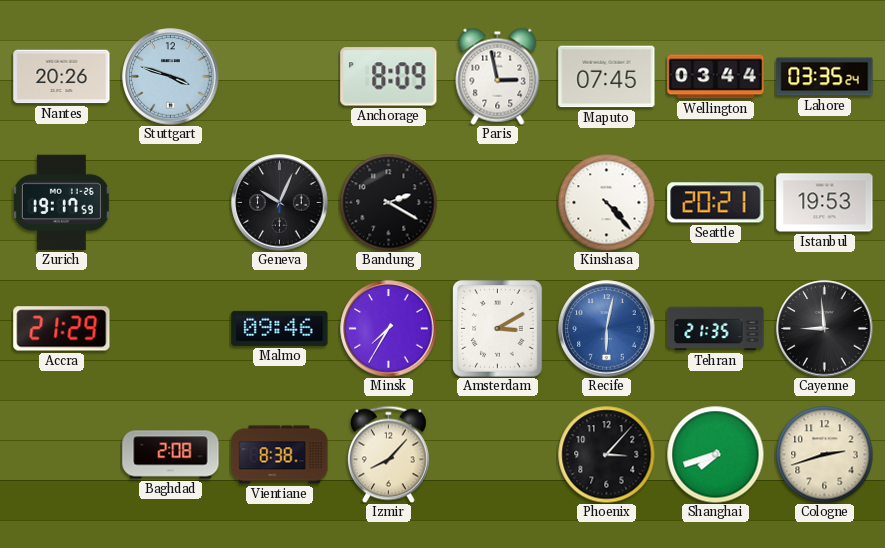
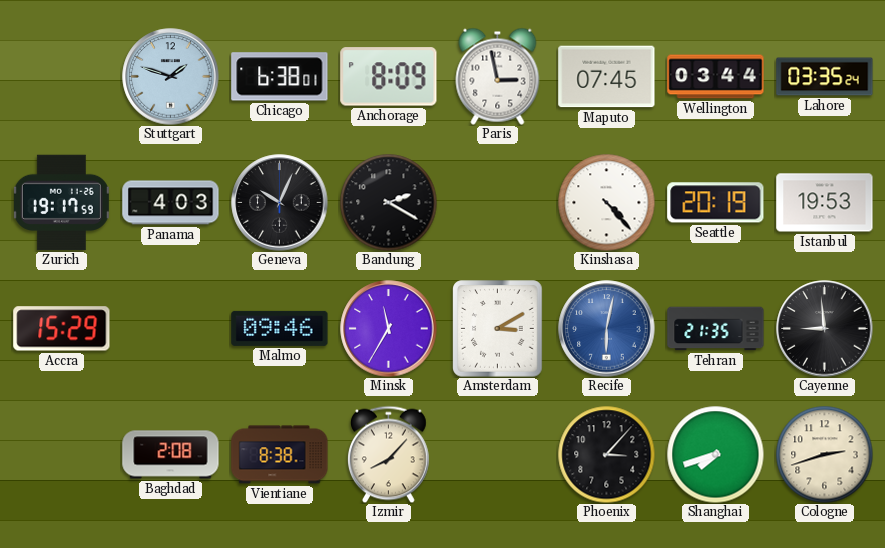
Nantes: 20:26 -> none
Stuttgart: 3:48 -> 1:48
Chicago: none -> 6:38
Panama: none -> 4:03
Seattle: 20:21 -> 20:19
Accra: 21:29 -> 15:29
Minsk: 7:35 -> 11:35
